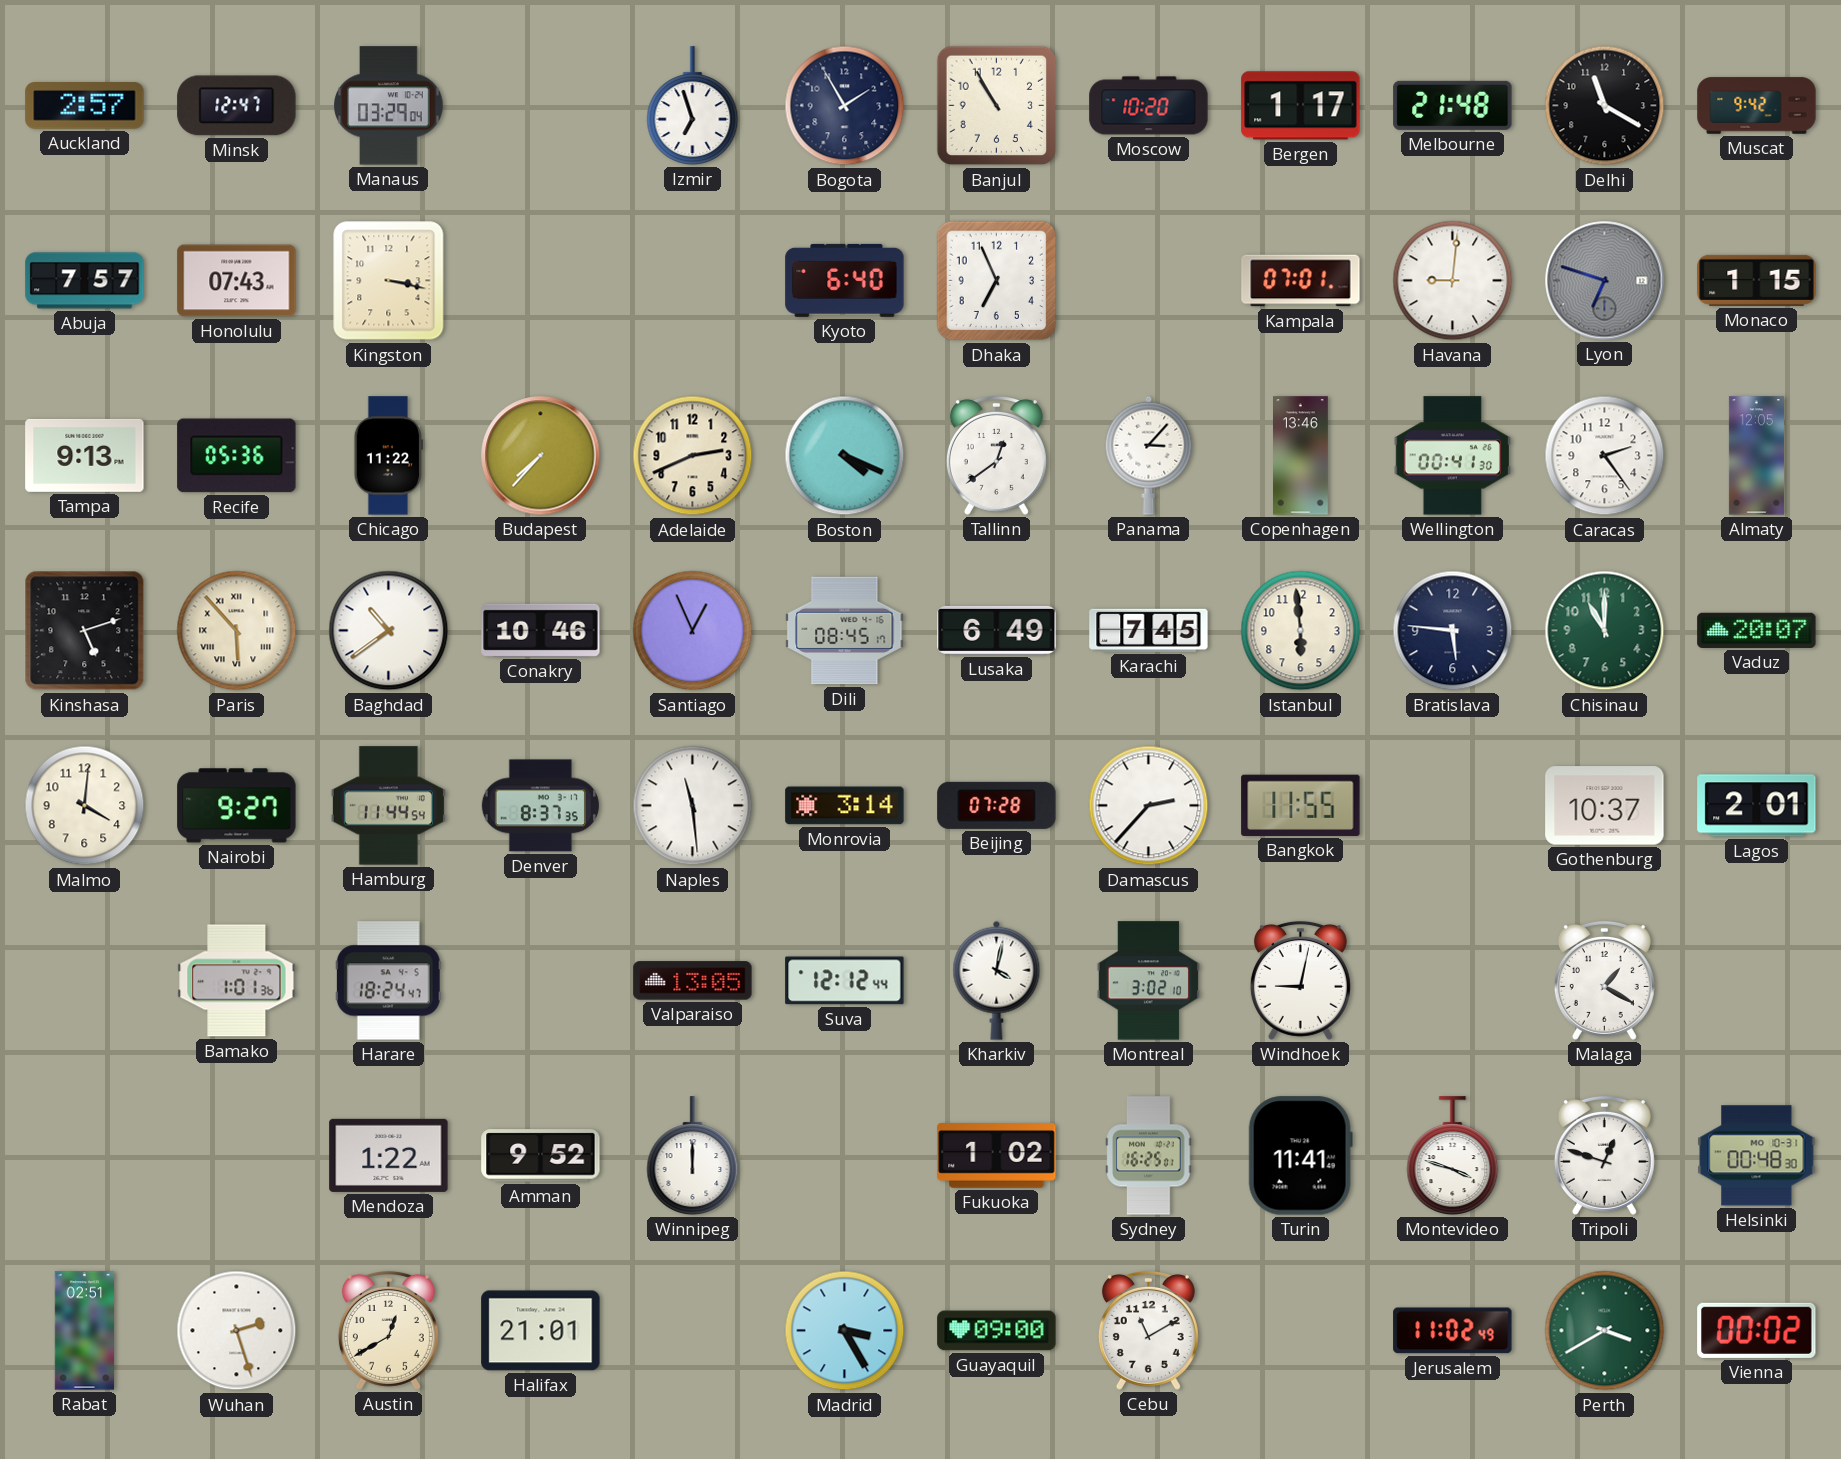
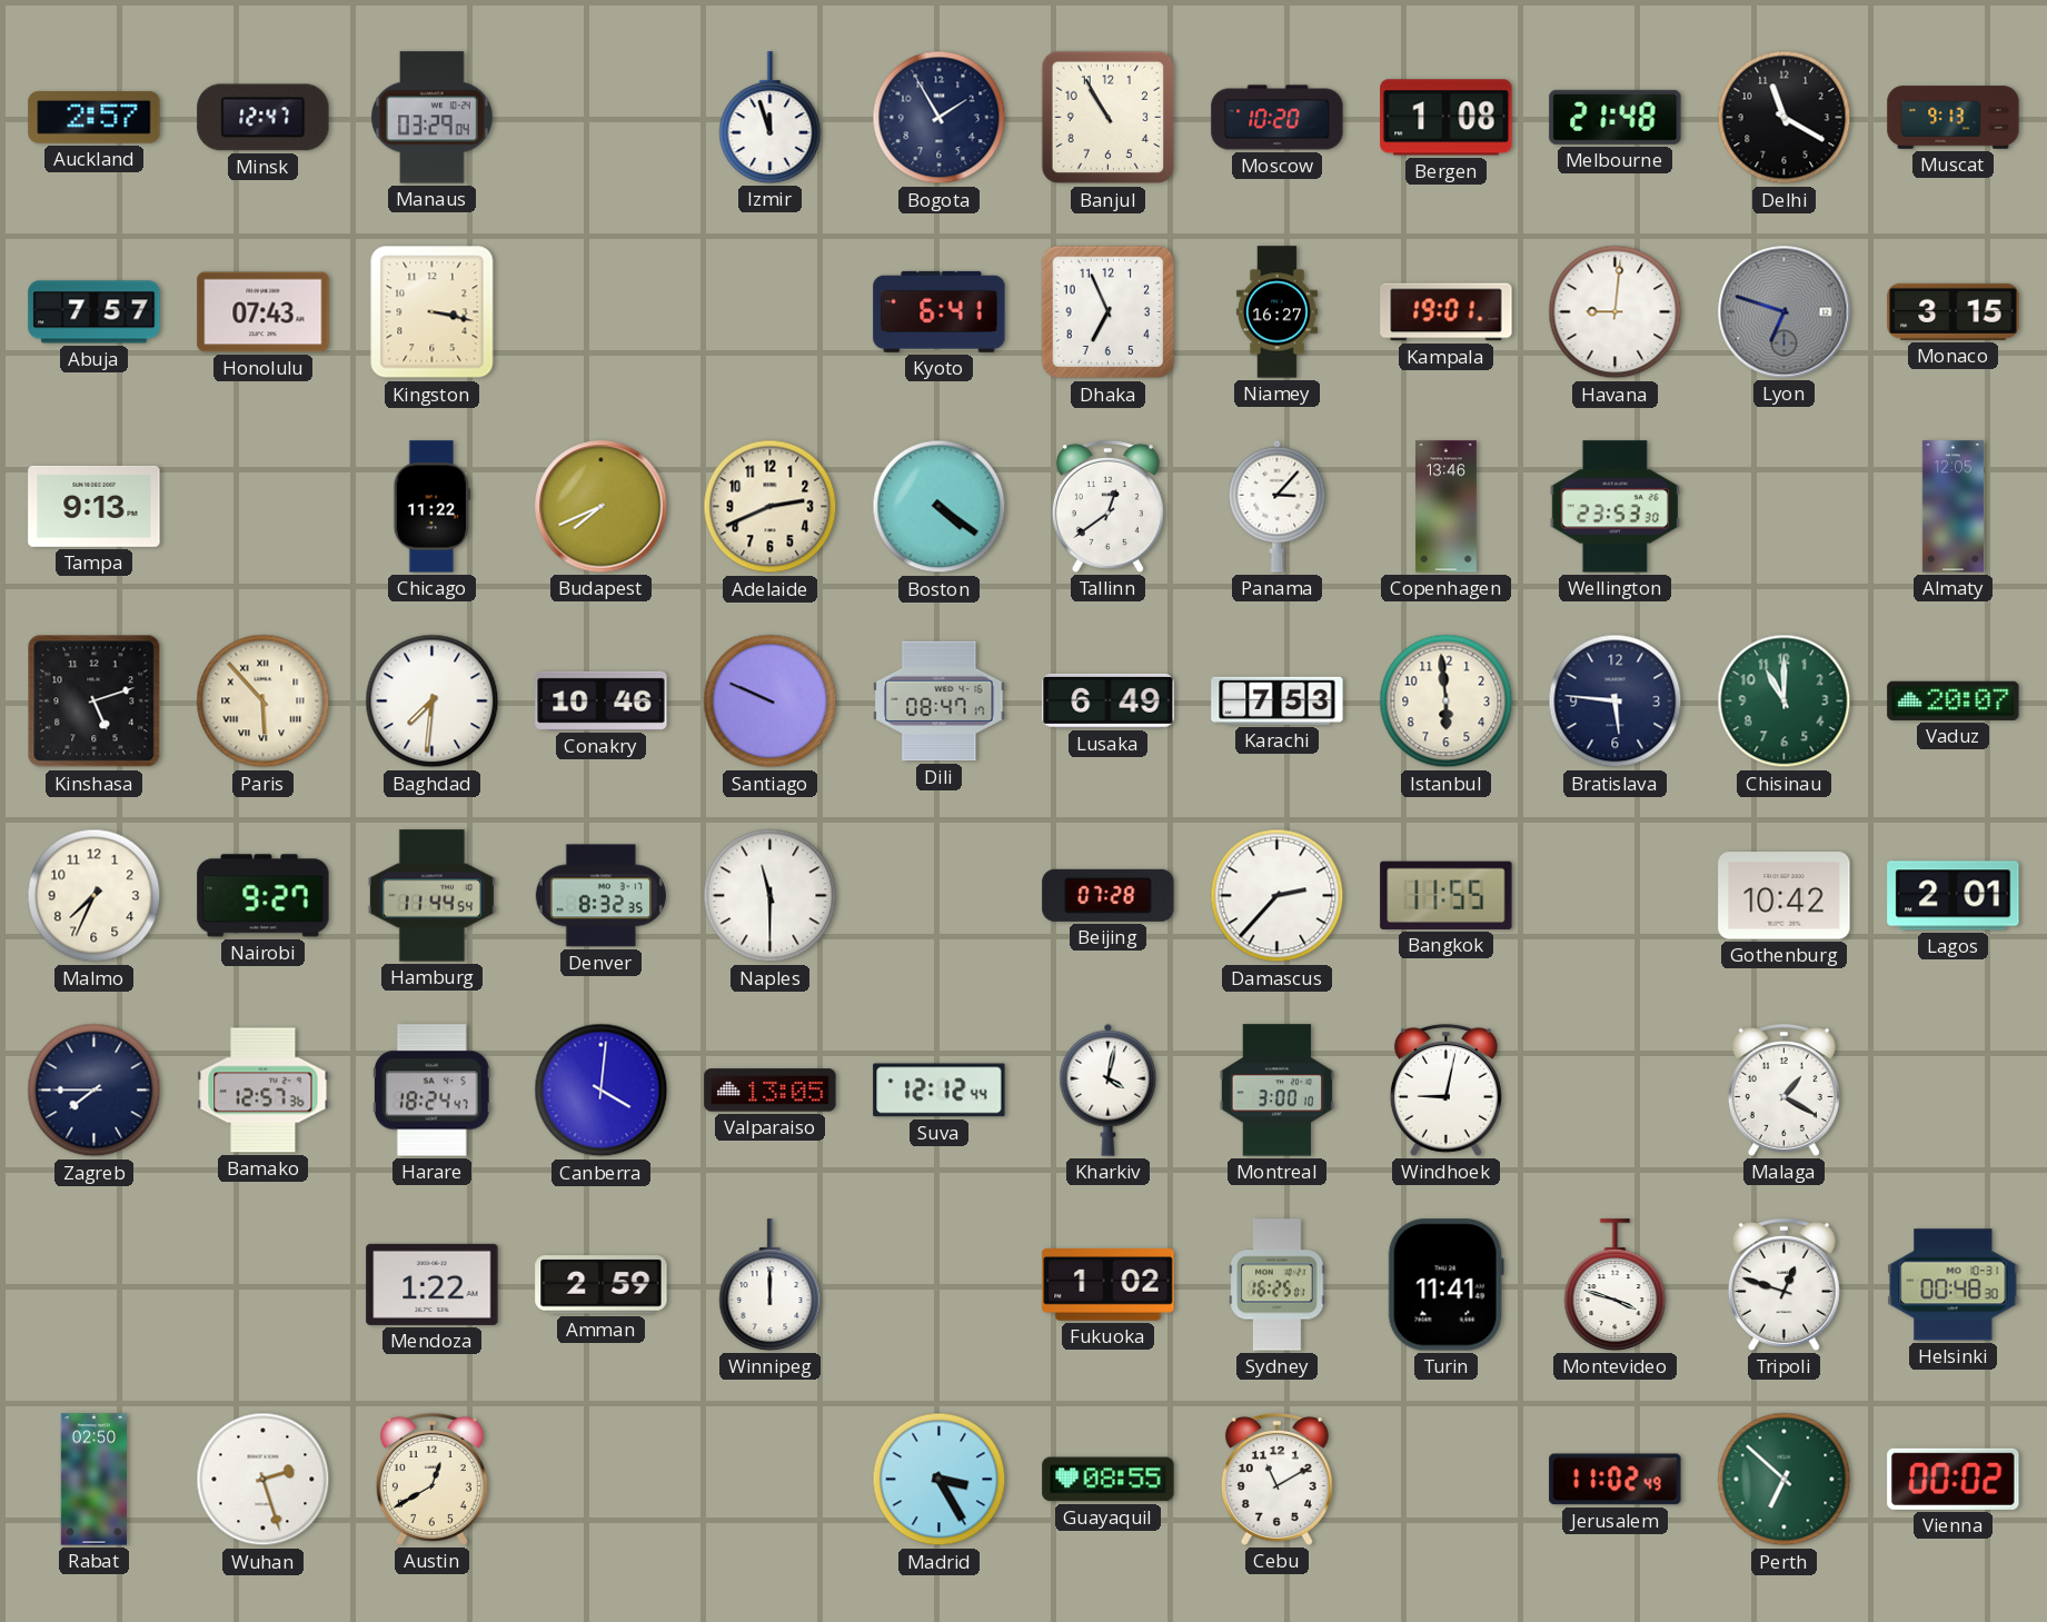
Izmir: 6:57 -> 11:57
Bergen: 1:17 -> 1:08
Muscat: 9:42 -> 9:13
Kyoto: 6:40 -> 6:41
Niamey: none -> 16:27
Kampala: 07:01 -> 19:01
Monaco: 1:15 -> 3:15
Recife: 05:36 -> none
Budapest: 7:37 -> 7:41
Boston: 4:19 -> 4:21
Wellington: 00:41 -> 23:53
Caracas: 2:24 -> none
Baghdad: 10:39 -> 7:31
Santiago: 12:56 -> 9:49
Dili: 08:45 -> 08:47
Karachi: 7:45 -> 7:53
Malmo: 4:01 -> 7:34
Denver: 8:37 -> 8:32
Naples: 11:29 -> 11:30
Monrovia: 3:14 -> none
Gothenburg: 10:37 -> 10:42
Zagreb: none -> 7:45
Bamako: 1:01 -> 12:57
Canberra: none -> 4:01
Montreal: 3:02 -> 3:00
Amman: 9:52 -> 2:59
Rabat: 02:51 -> 02:50
Halifax: 21:01 -> none
Guayaquil: 09:00 -> 08:55
Perth: 3:40 -> 6:52
